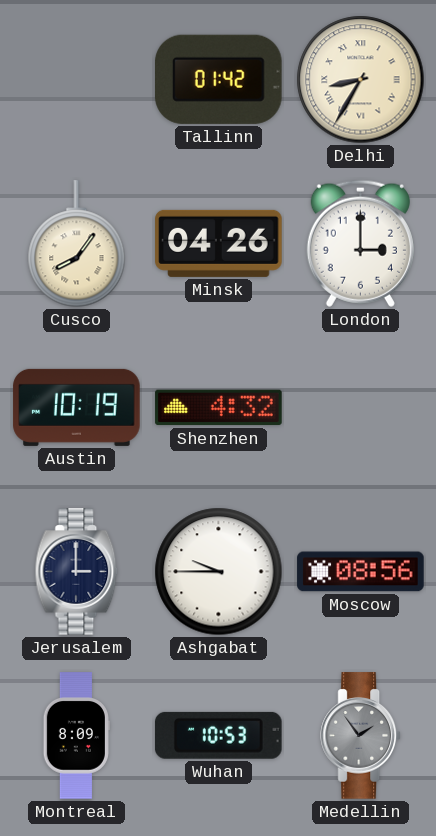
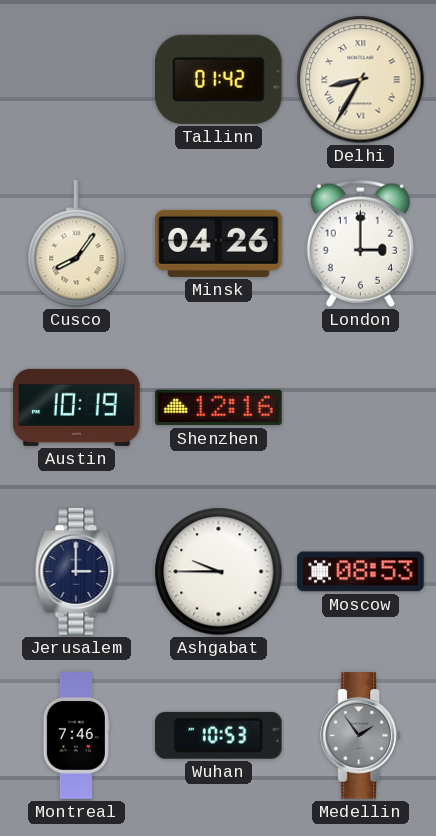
Shenzhen: 4:32 -> 12:16
Moscow: 08:56 -> 08:53
Montreal: 8:09 -> 7:46
